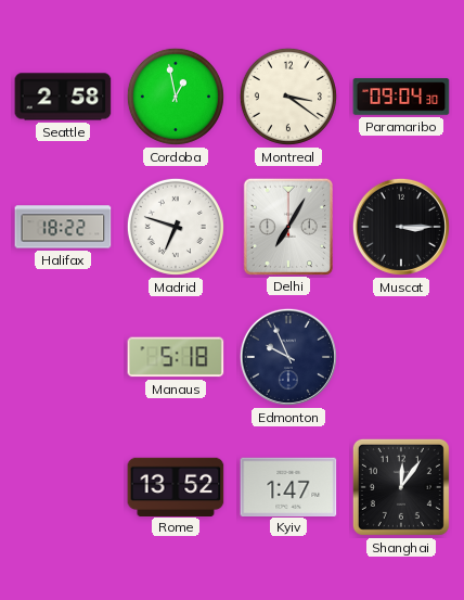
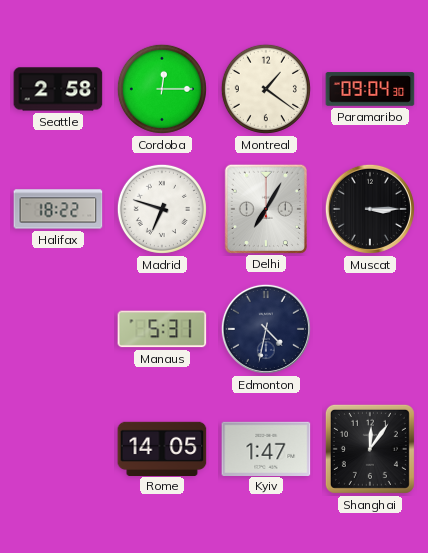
Cordoba: 12:58 -> 12:15
Montreal: 3:21 -> 1:21
Manaus: 5:18 -> 5:31
Edmonton: 9:56 -> 4:32
Rome: 13:52 -> 14:05
